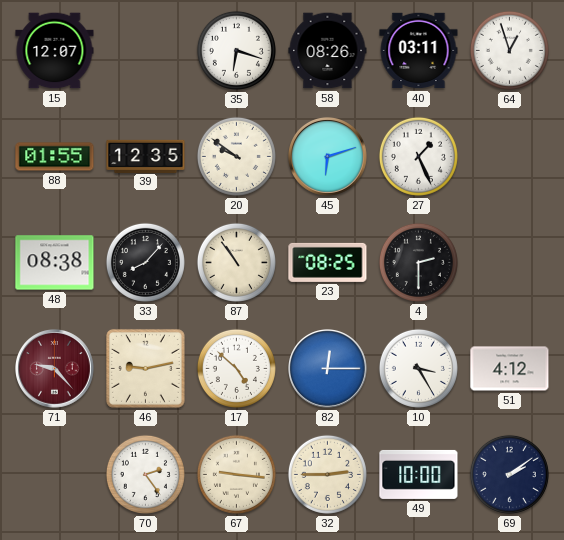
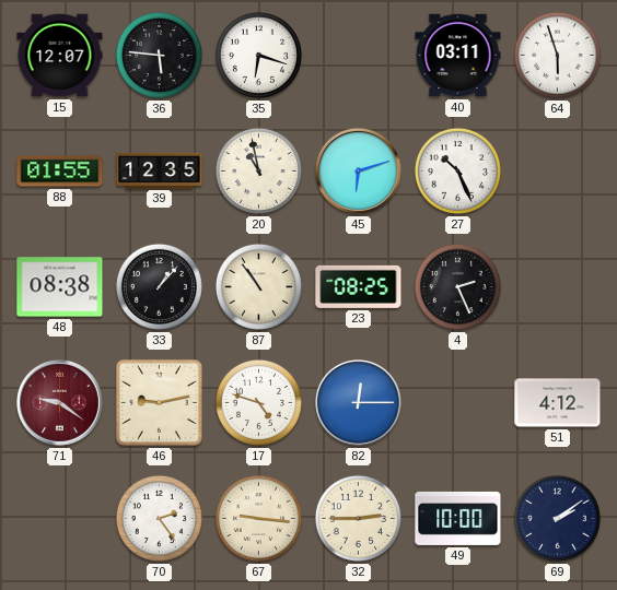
36: none -> 5:46
58: 08:26 -> none
64: 12:57 -> 5:57
20: 9:51 -> 10:58
27: 1:26 -> 10:26
33: 8:07 -> 1:07
4: 2:30 -> 2:26
71: 9:23 -> 9:21
17: 4:52 -> 4:48
10: 3:25 -> none
